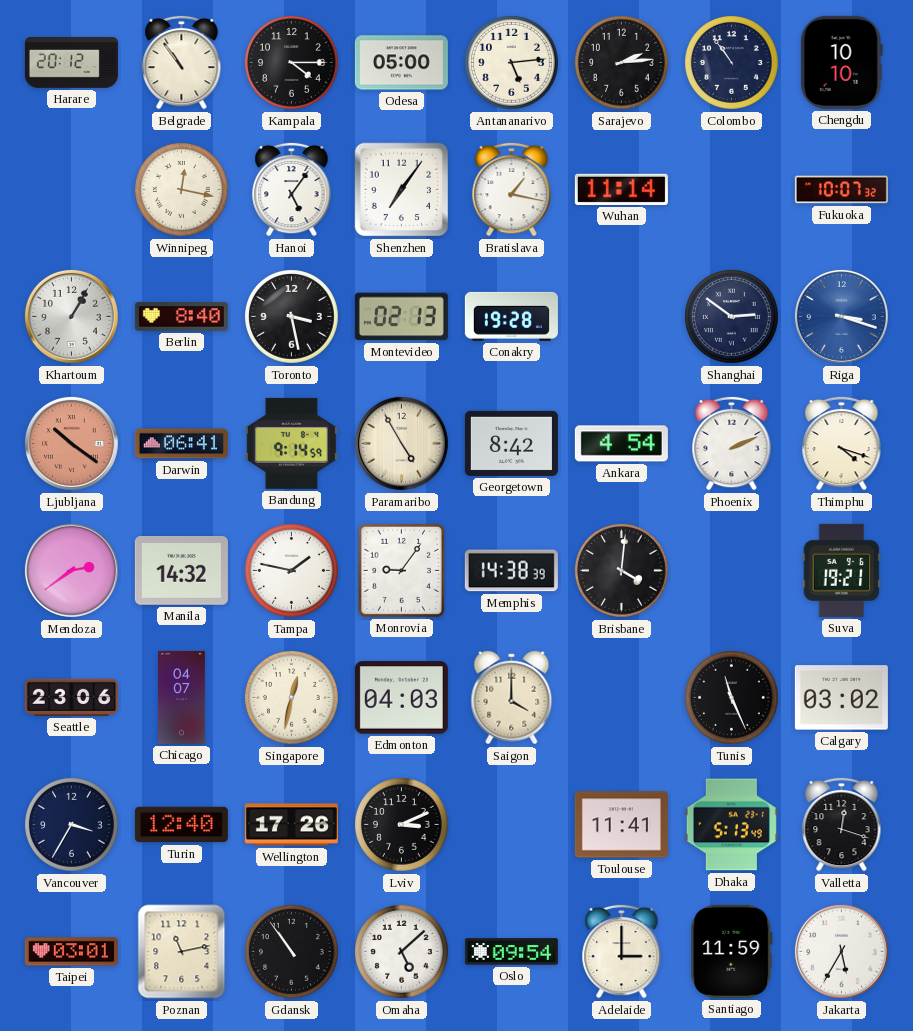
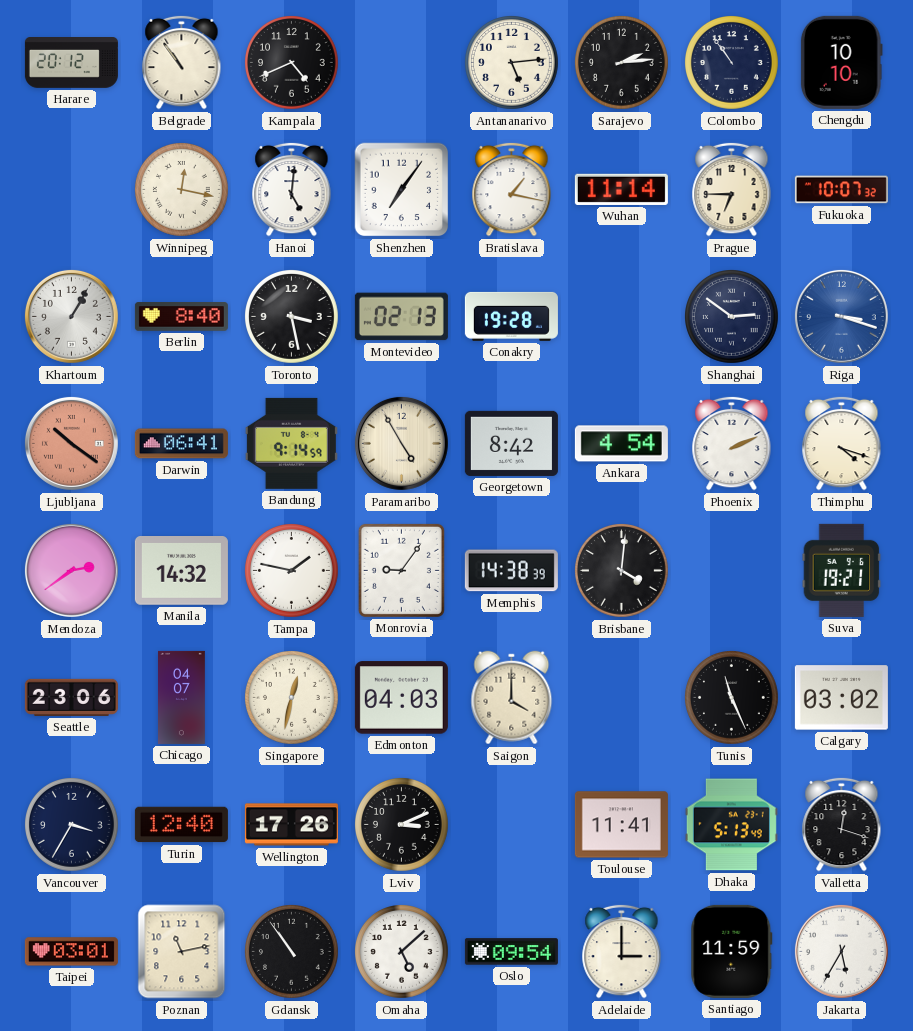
Kampala: 4:15 -> 4:41
Odesa: 05:00 -> none
Hanoi: 5:06 -> 5:01
Prague: none -> 6:45
